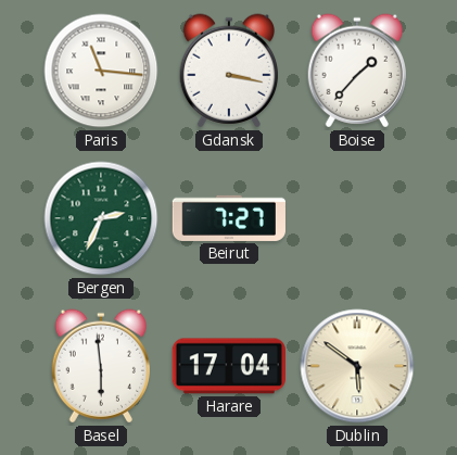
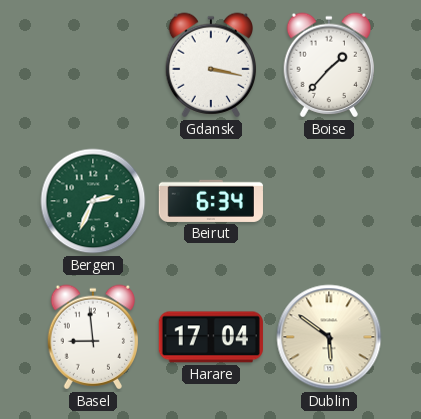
Paris: 11:16 -> none
Beirut: 7:27 -> 6:34
Basel: 5:59 -> 8:59
